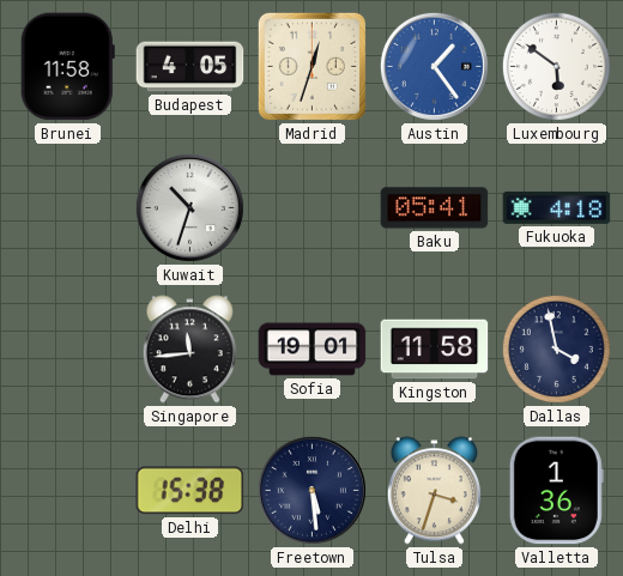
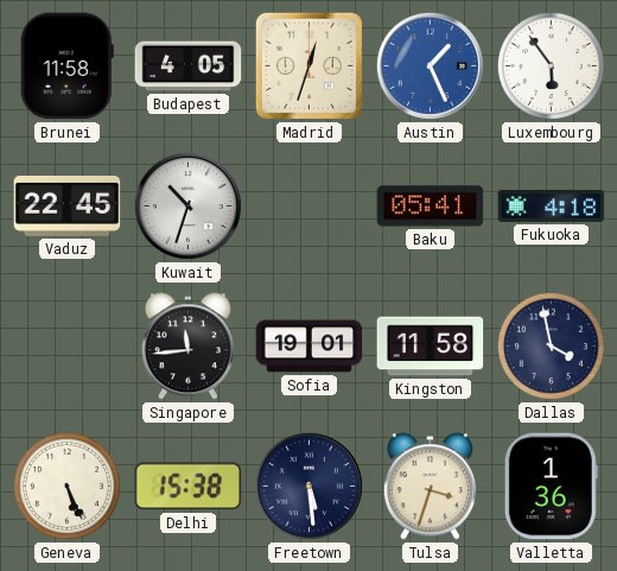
Austin: 1:24 -> 1:26
Luxembourg: 5:51 -> 5:54
Vaduz: none -> 22:45
Geneva: none -> 5:26
